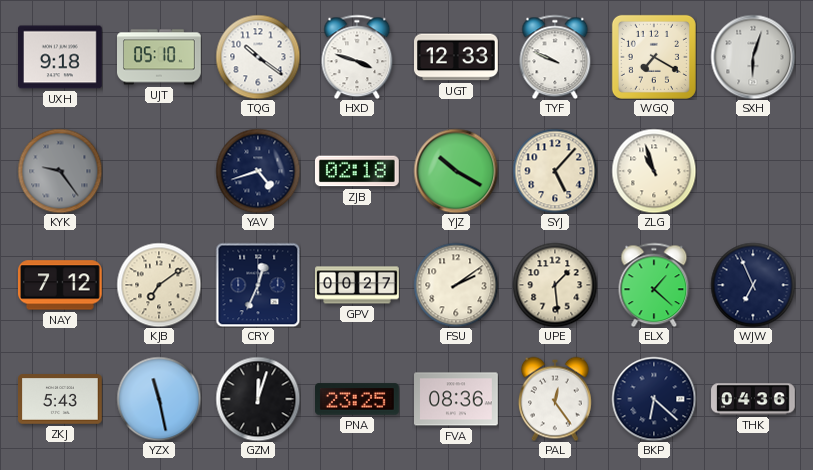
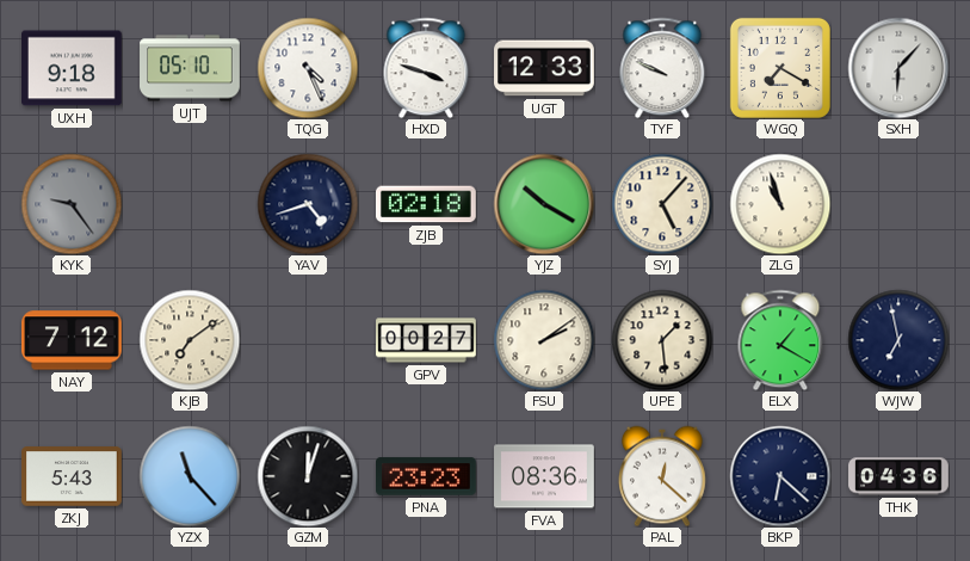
TQG: 10:21 -> 4:26
SXH: 6:03 -> 6:07
CRY: 12:34 -> none
ELX: 1:22 -> 1:20
WJW: 6:56 -> 6:58
YZX: 11:28 -> 11:23
PNA: 23:25 -> 23:23
PAL: 12:24 -> 12:22
